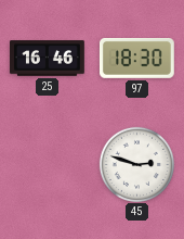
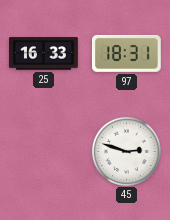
25: 16:46 -> 16:33
97: 18:30 -> 18:31
